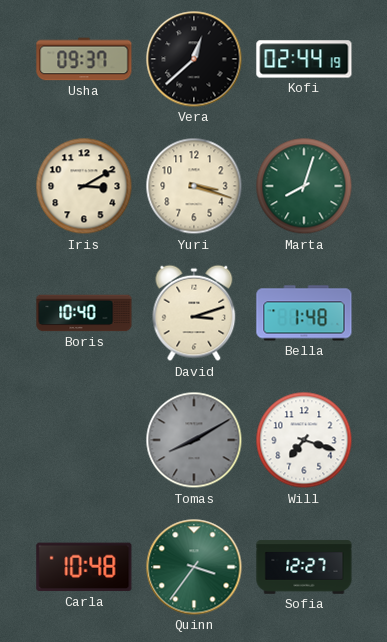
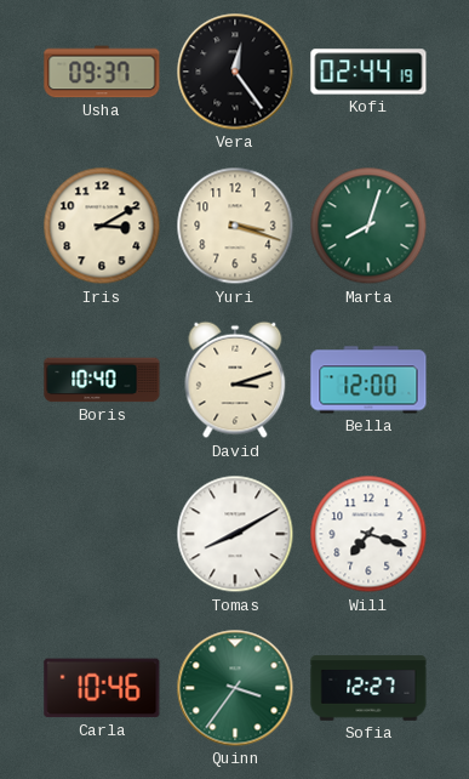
Vera: 12:38 -> 12:24
Bella: 1:48 -> 12:00
Tomas dial: grey -> white
Carla: 10:48 -> 10:46
